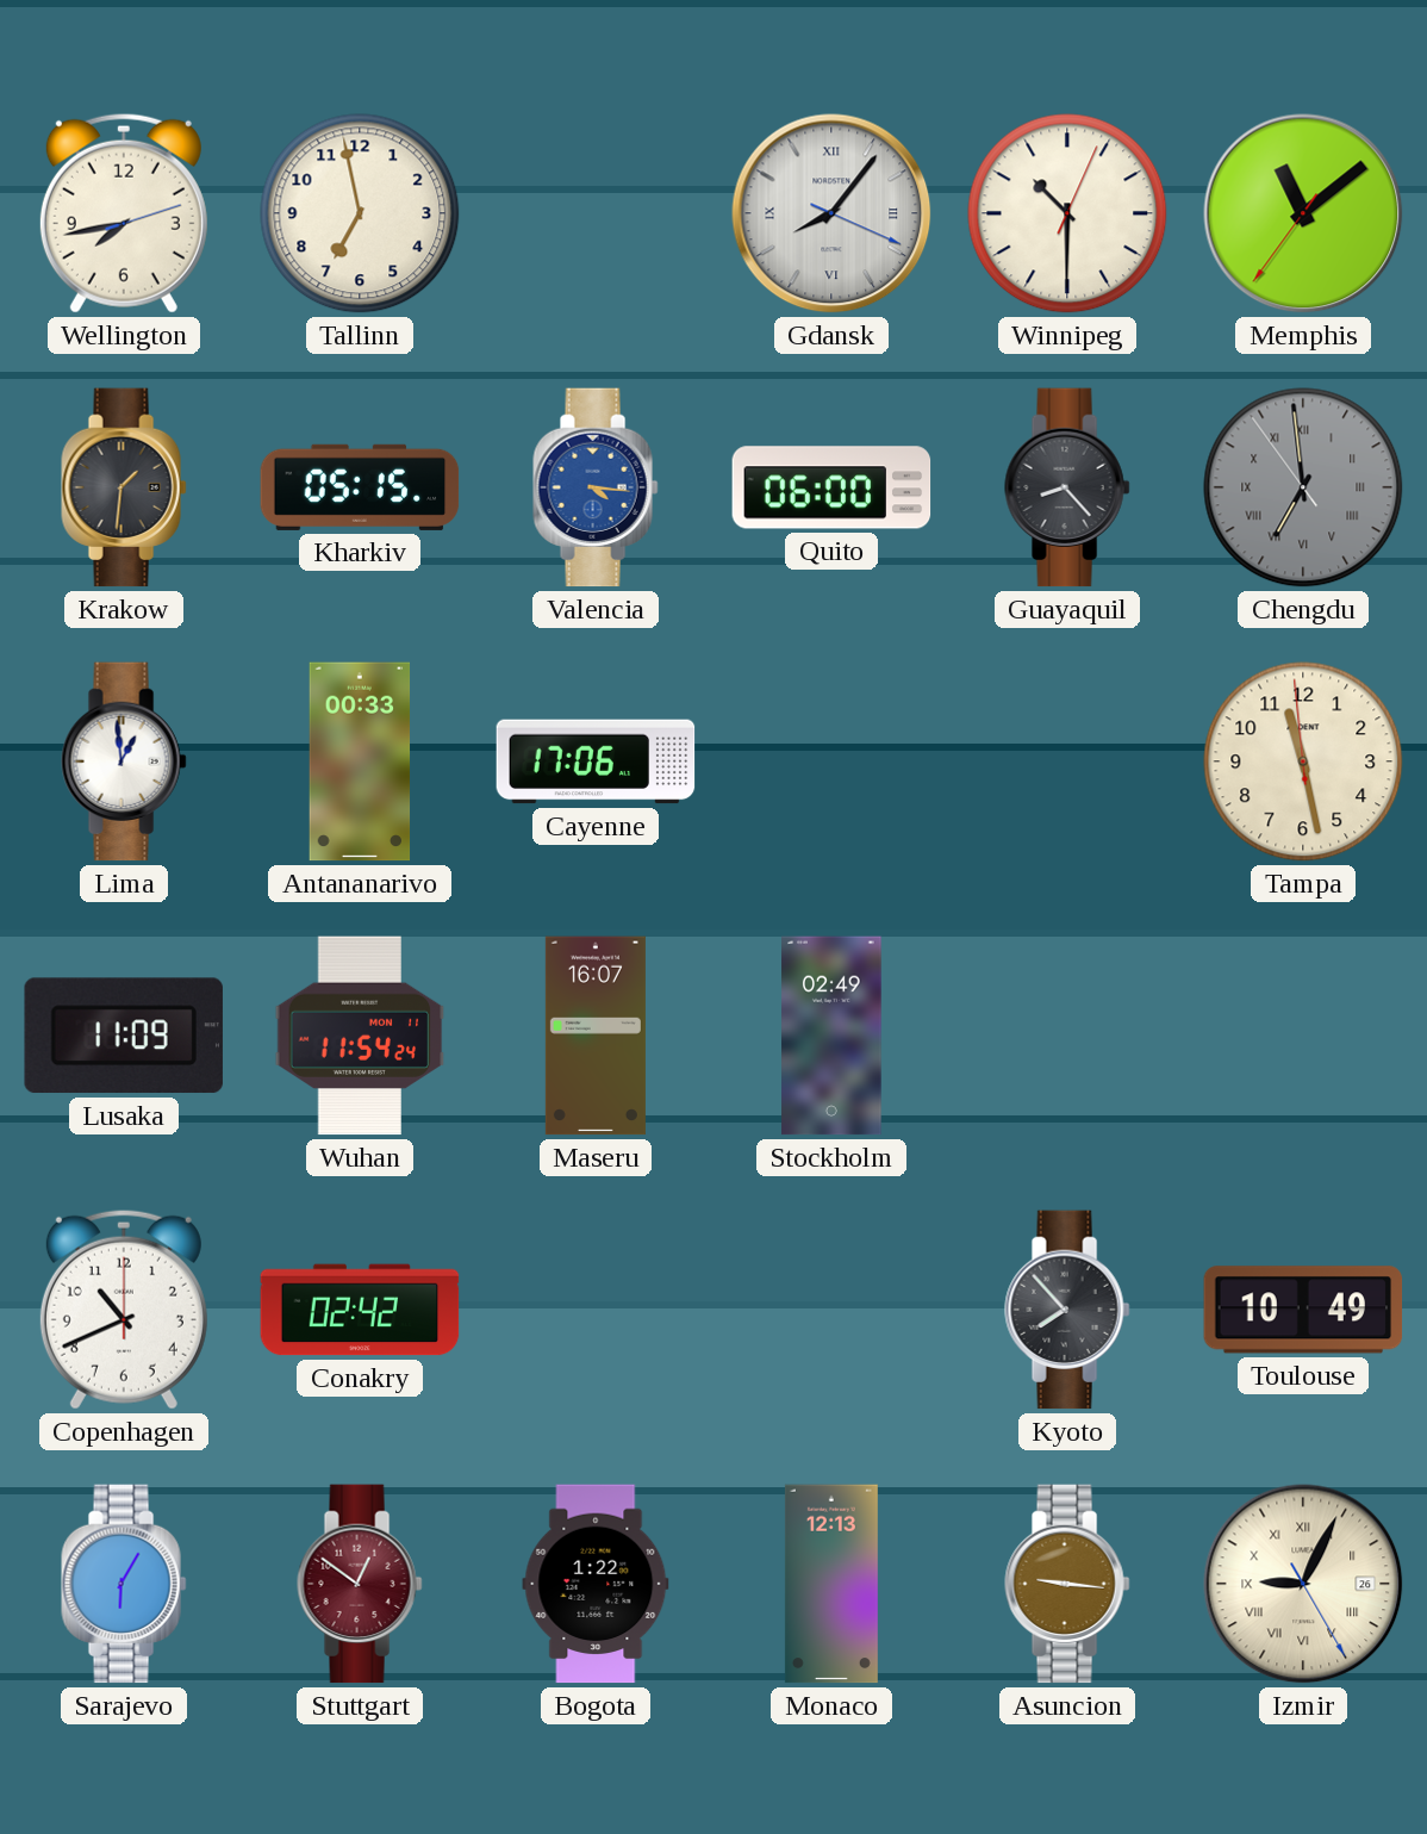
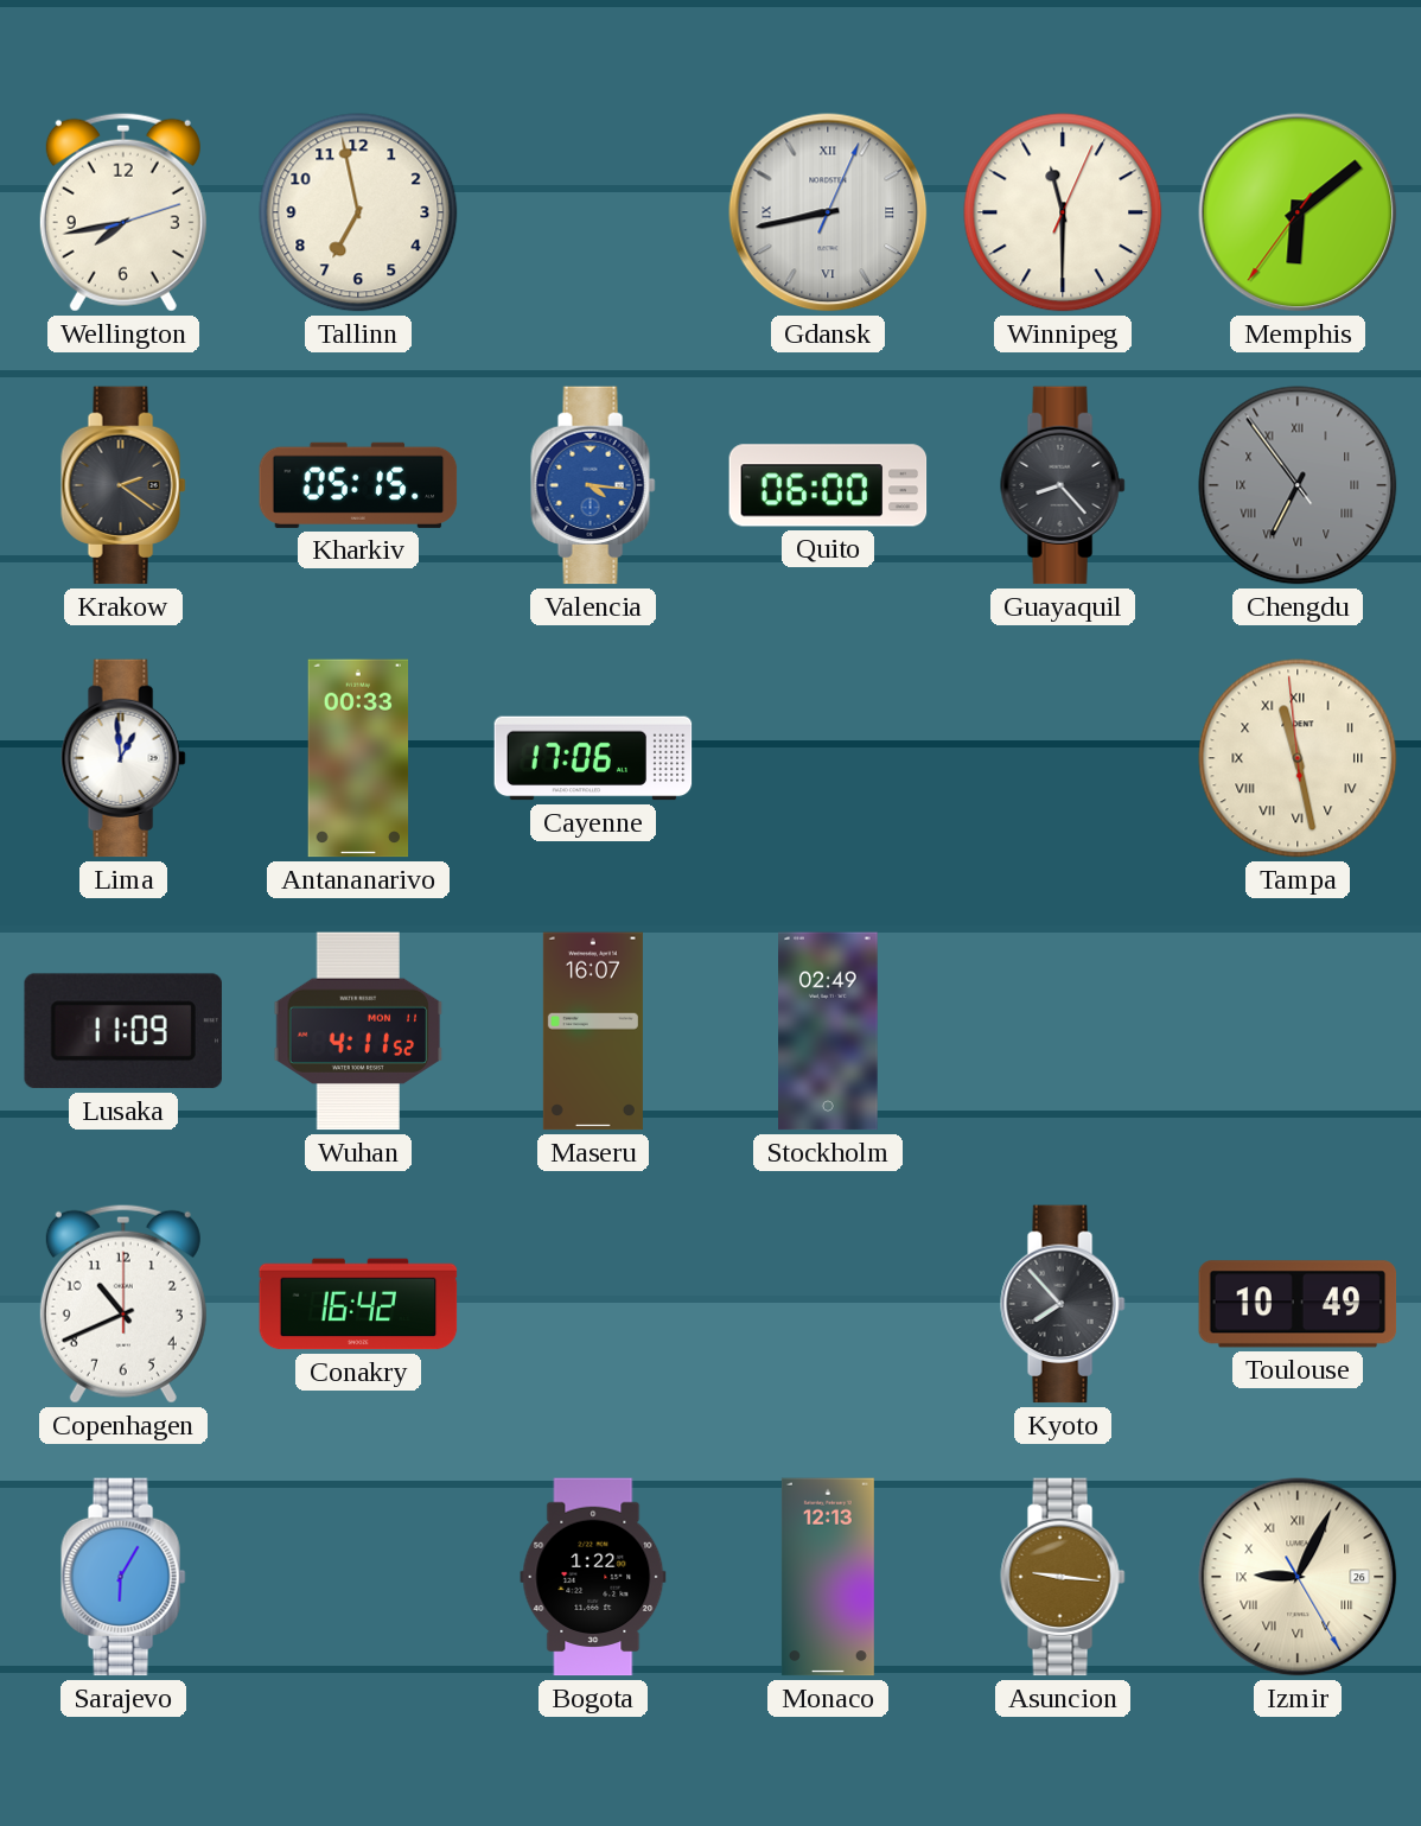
Gdansk: 8:06 -> 8:43
Winnipeg: 10:30 -> 11:30
Memphis: 11:08 -> 6:08
Krakow: 1:31 -> 2:21
Chengdu: 6:58 -> 6:53
Tampa numerals: Arabic -> Roman
Wuhan: 11:54 -> 4:11
Conakry: 02:42 -> 16:42
Stuttgart: 12:51 -> none
